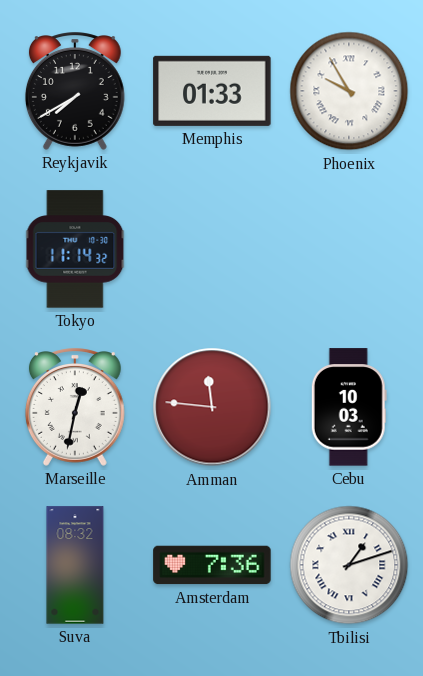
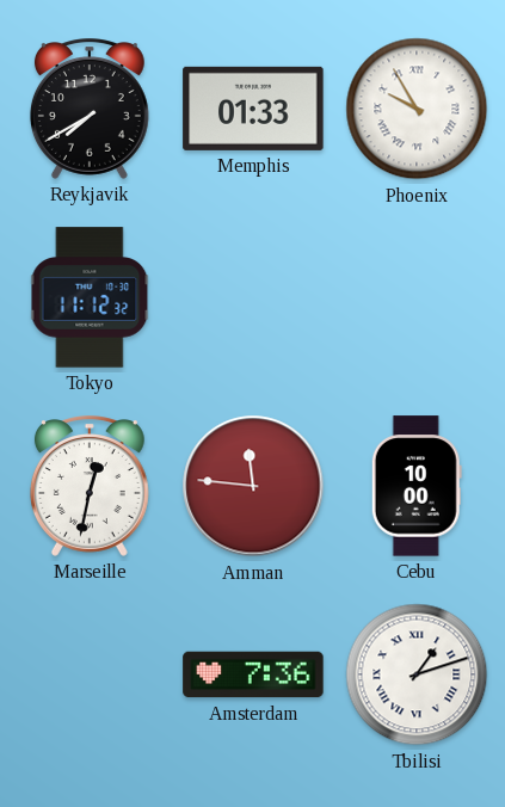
Tokyo: 11:14 -> 11:12
Cebu: 10:03 -> 10:00
Suva: 08:32 -> none
